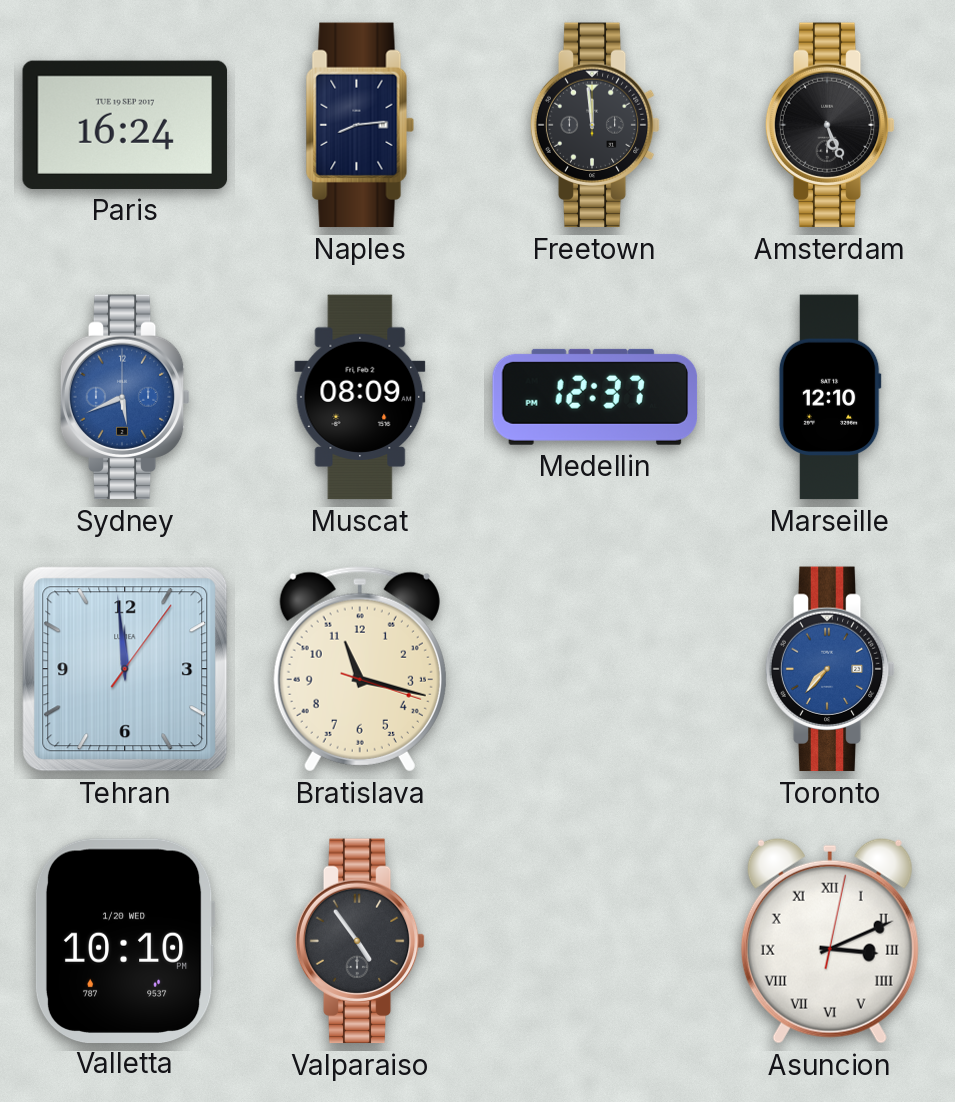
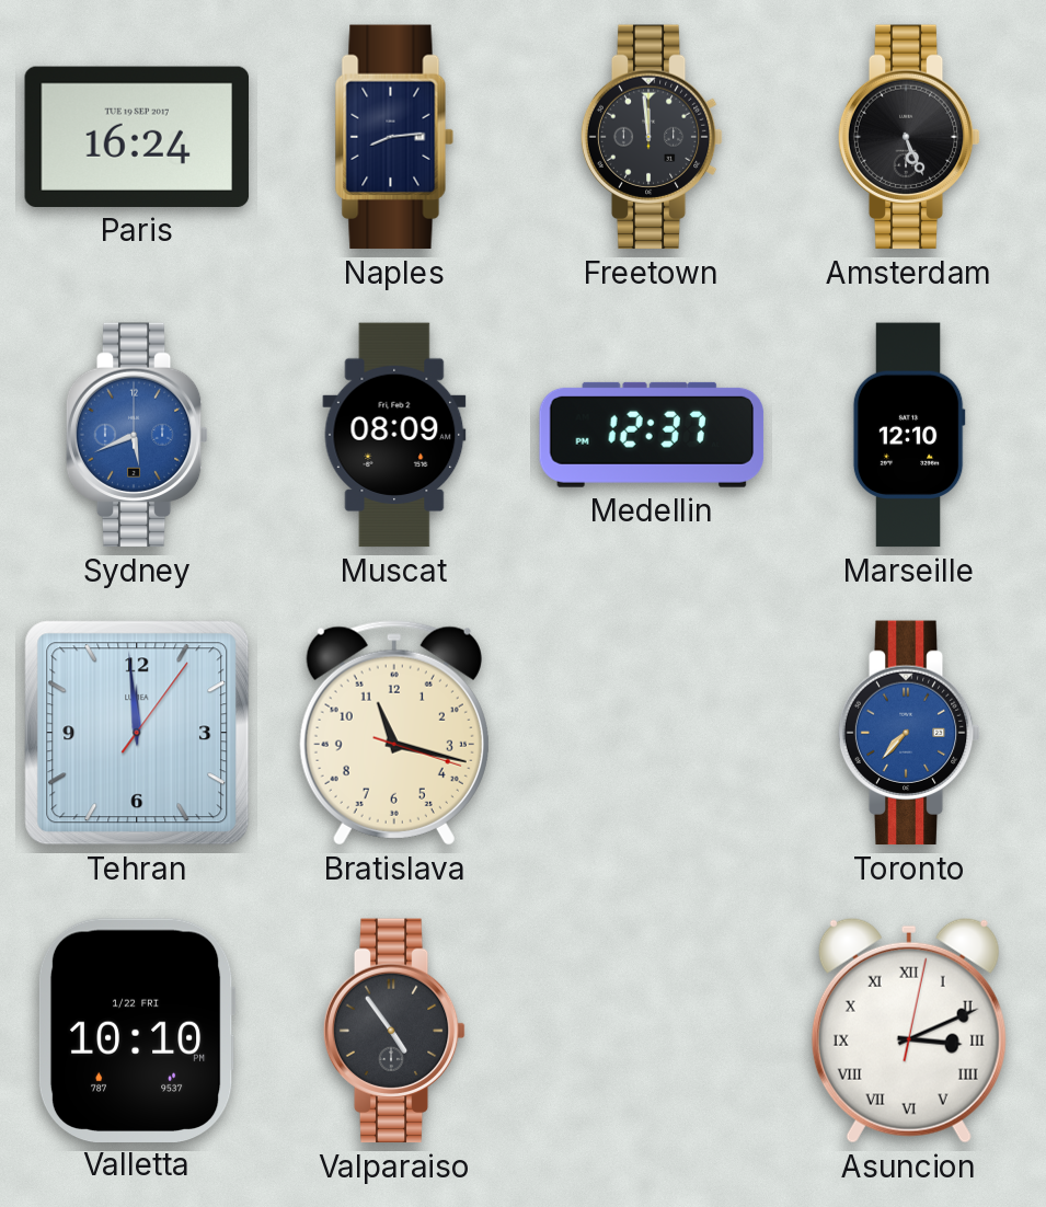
Valletta date: 1/20 WED -> 1/22 FRI
